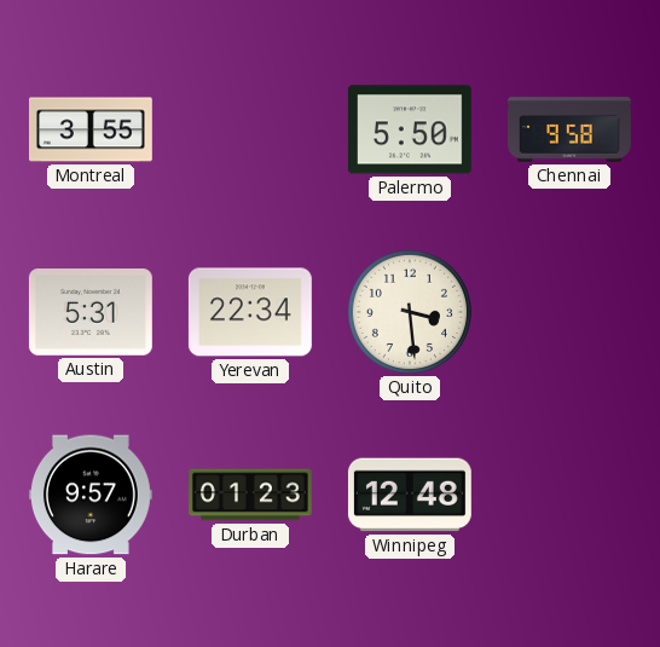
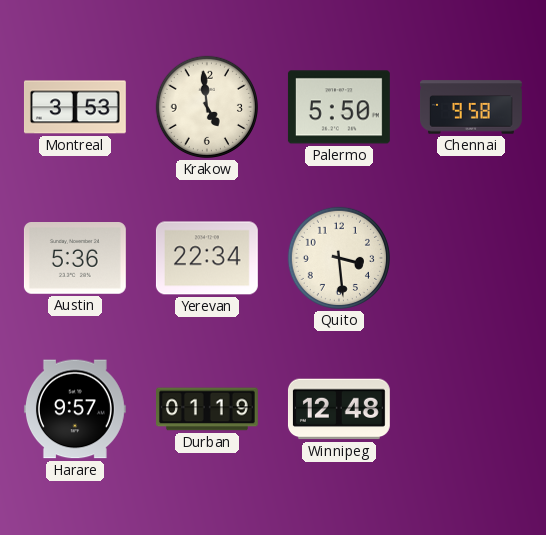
Montreal: 3:55 -> 3:53
Krakow: none -> 4:59
Austin: 5:31 -> 5:36
Durban: 01:23 -> 01:19
